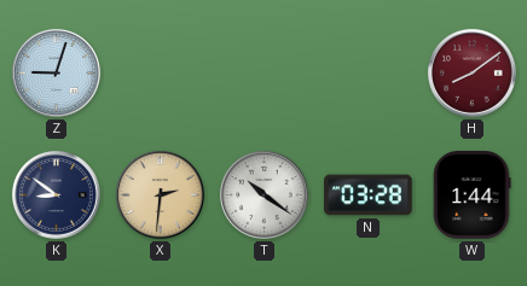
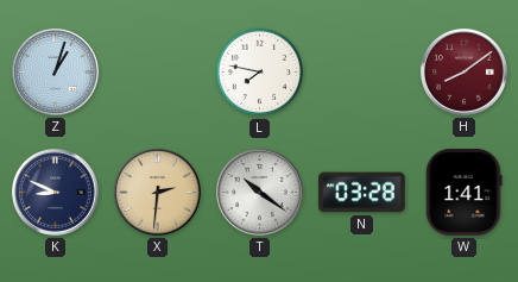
Z: 9:03 -> 1:03
L: none -> 7:47
K: 8:51 -> 8:49
W: 1:44 -> 1:41
